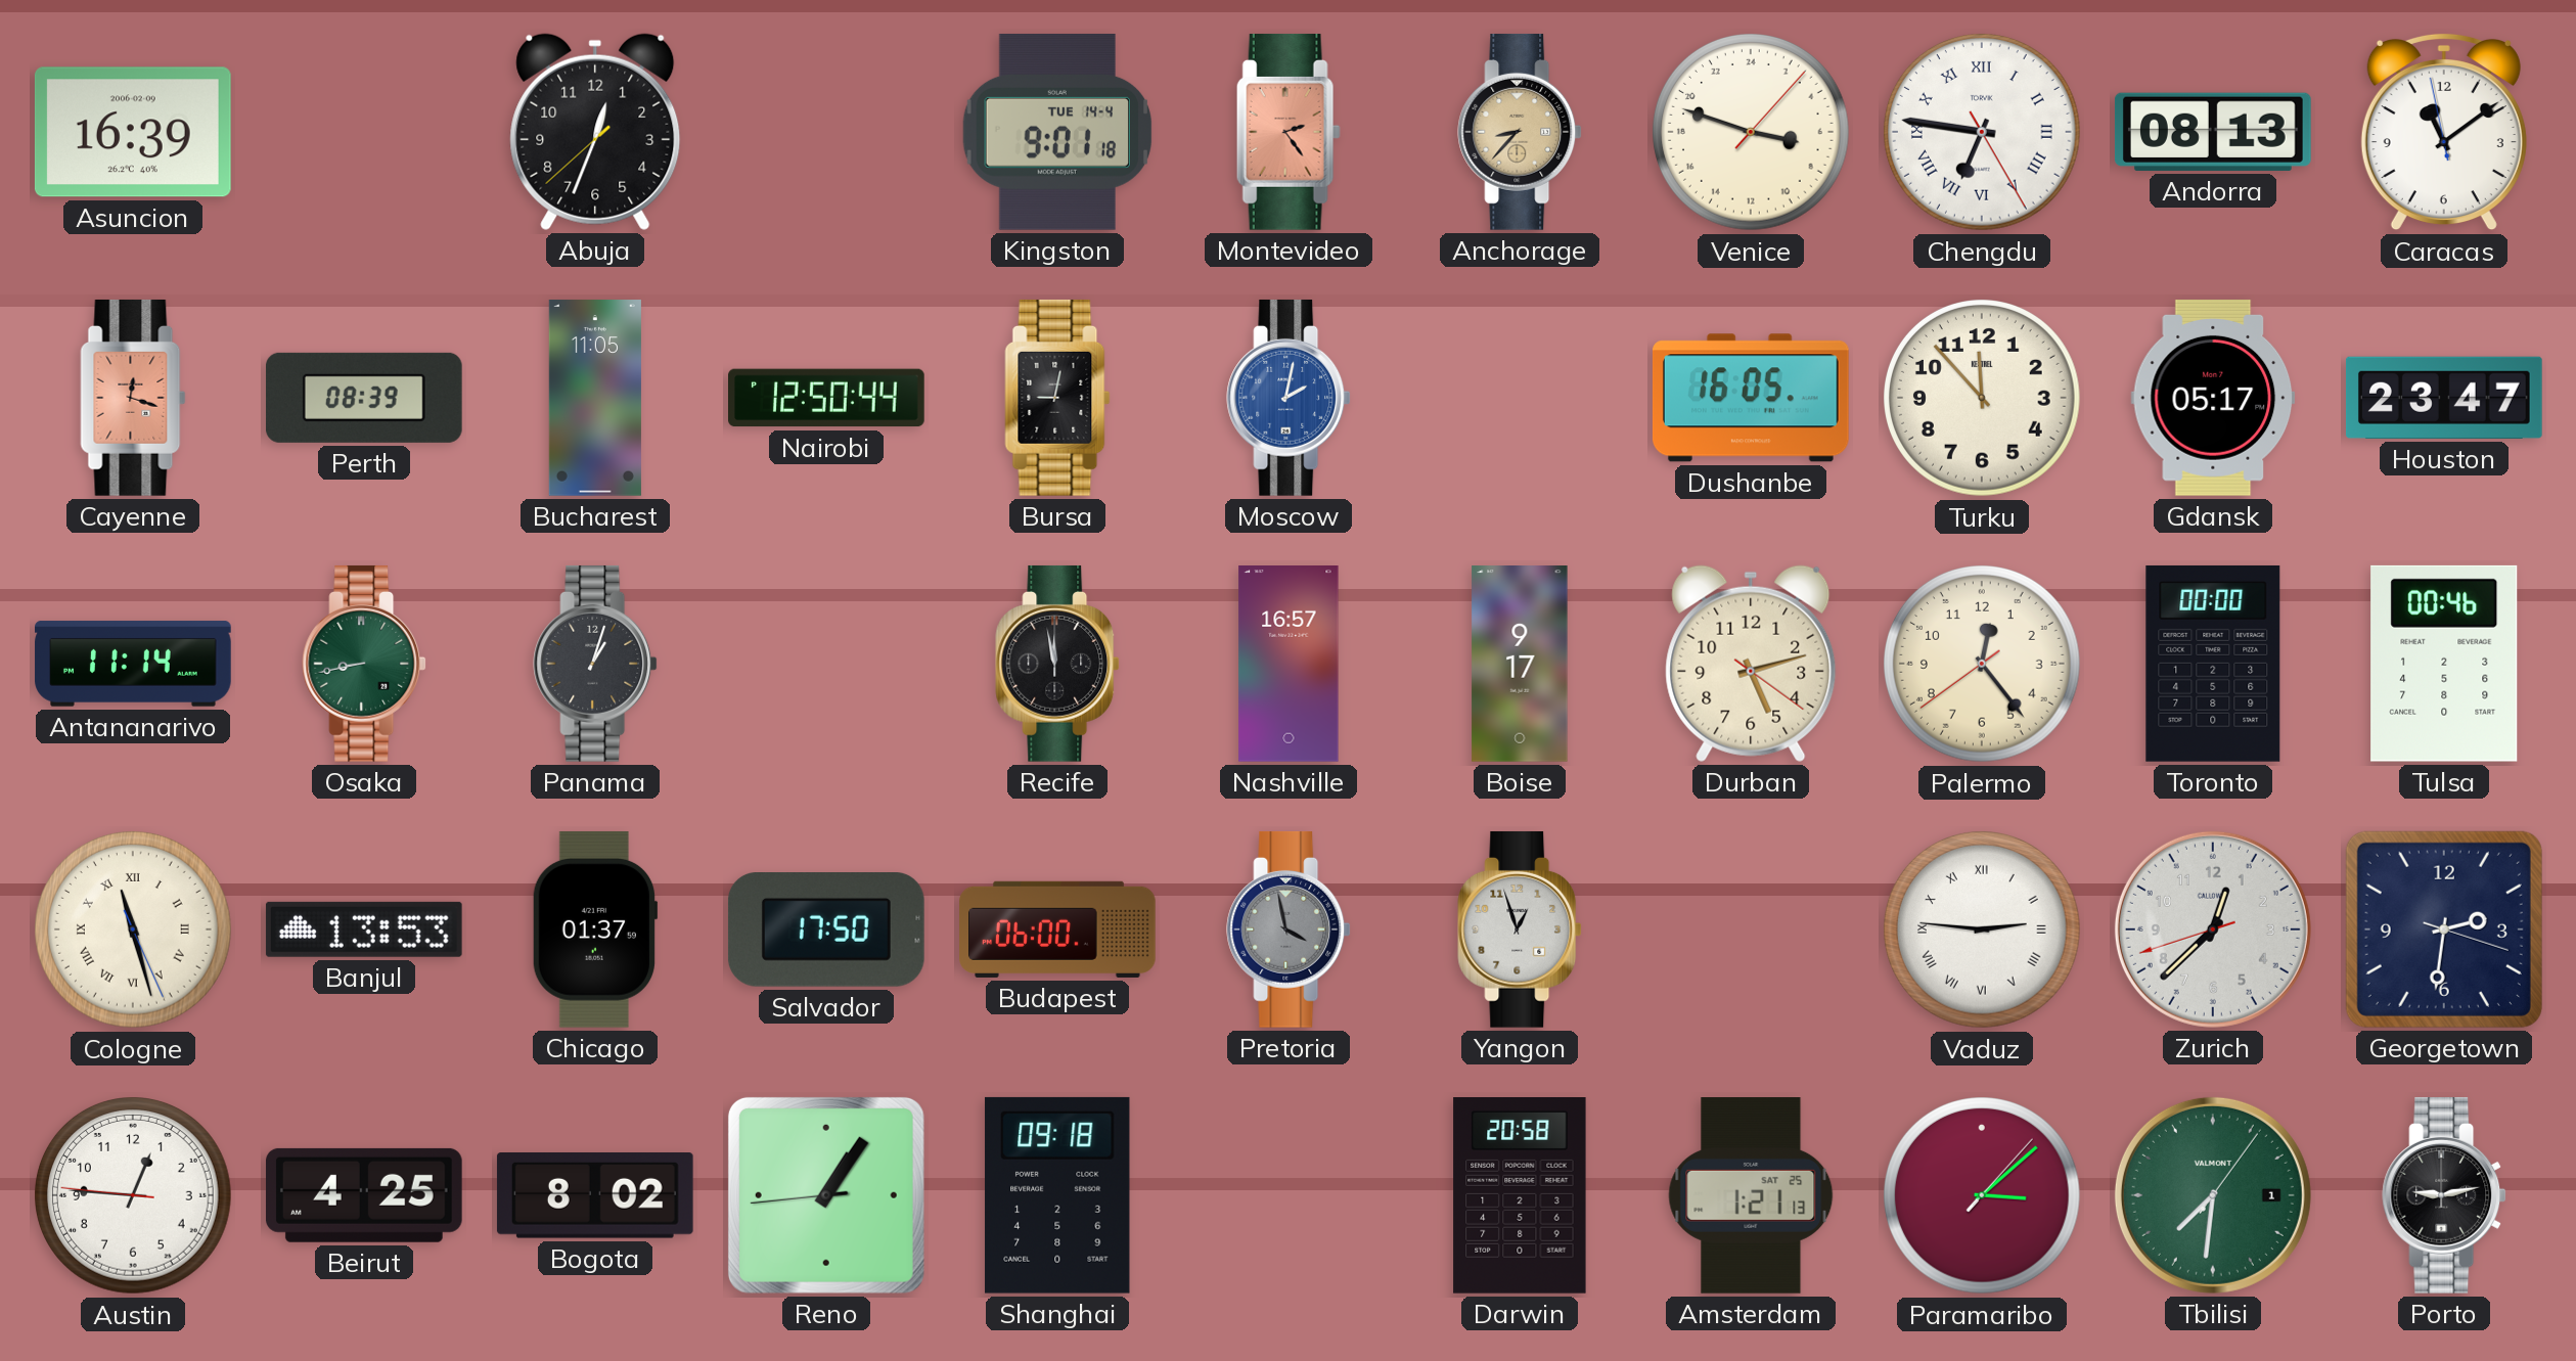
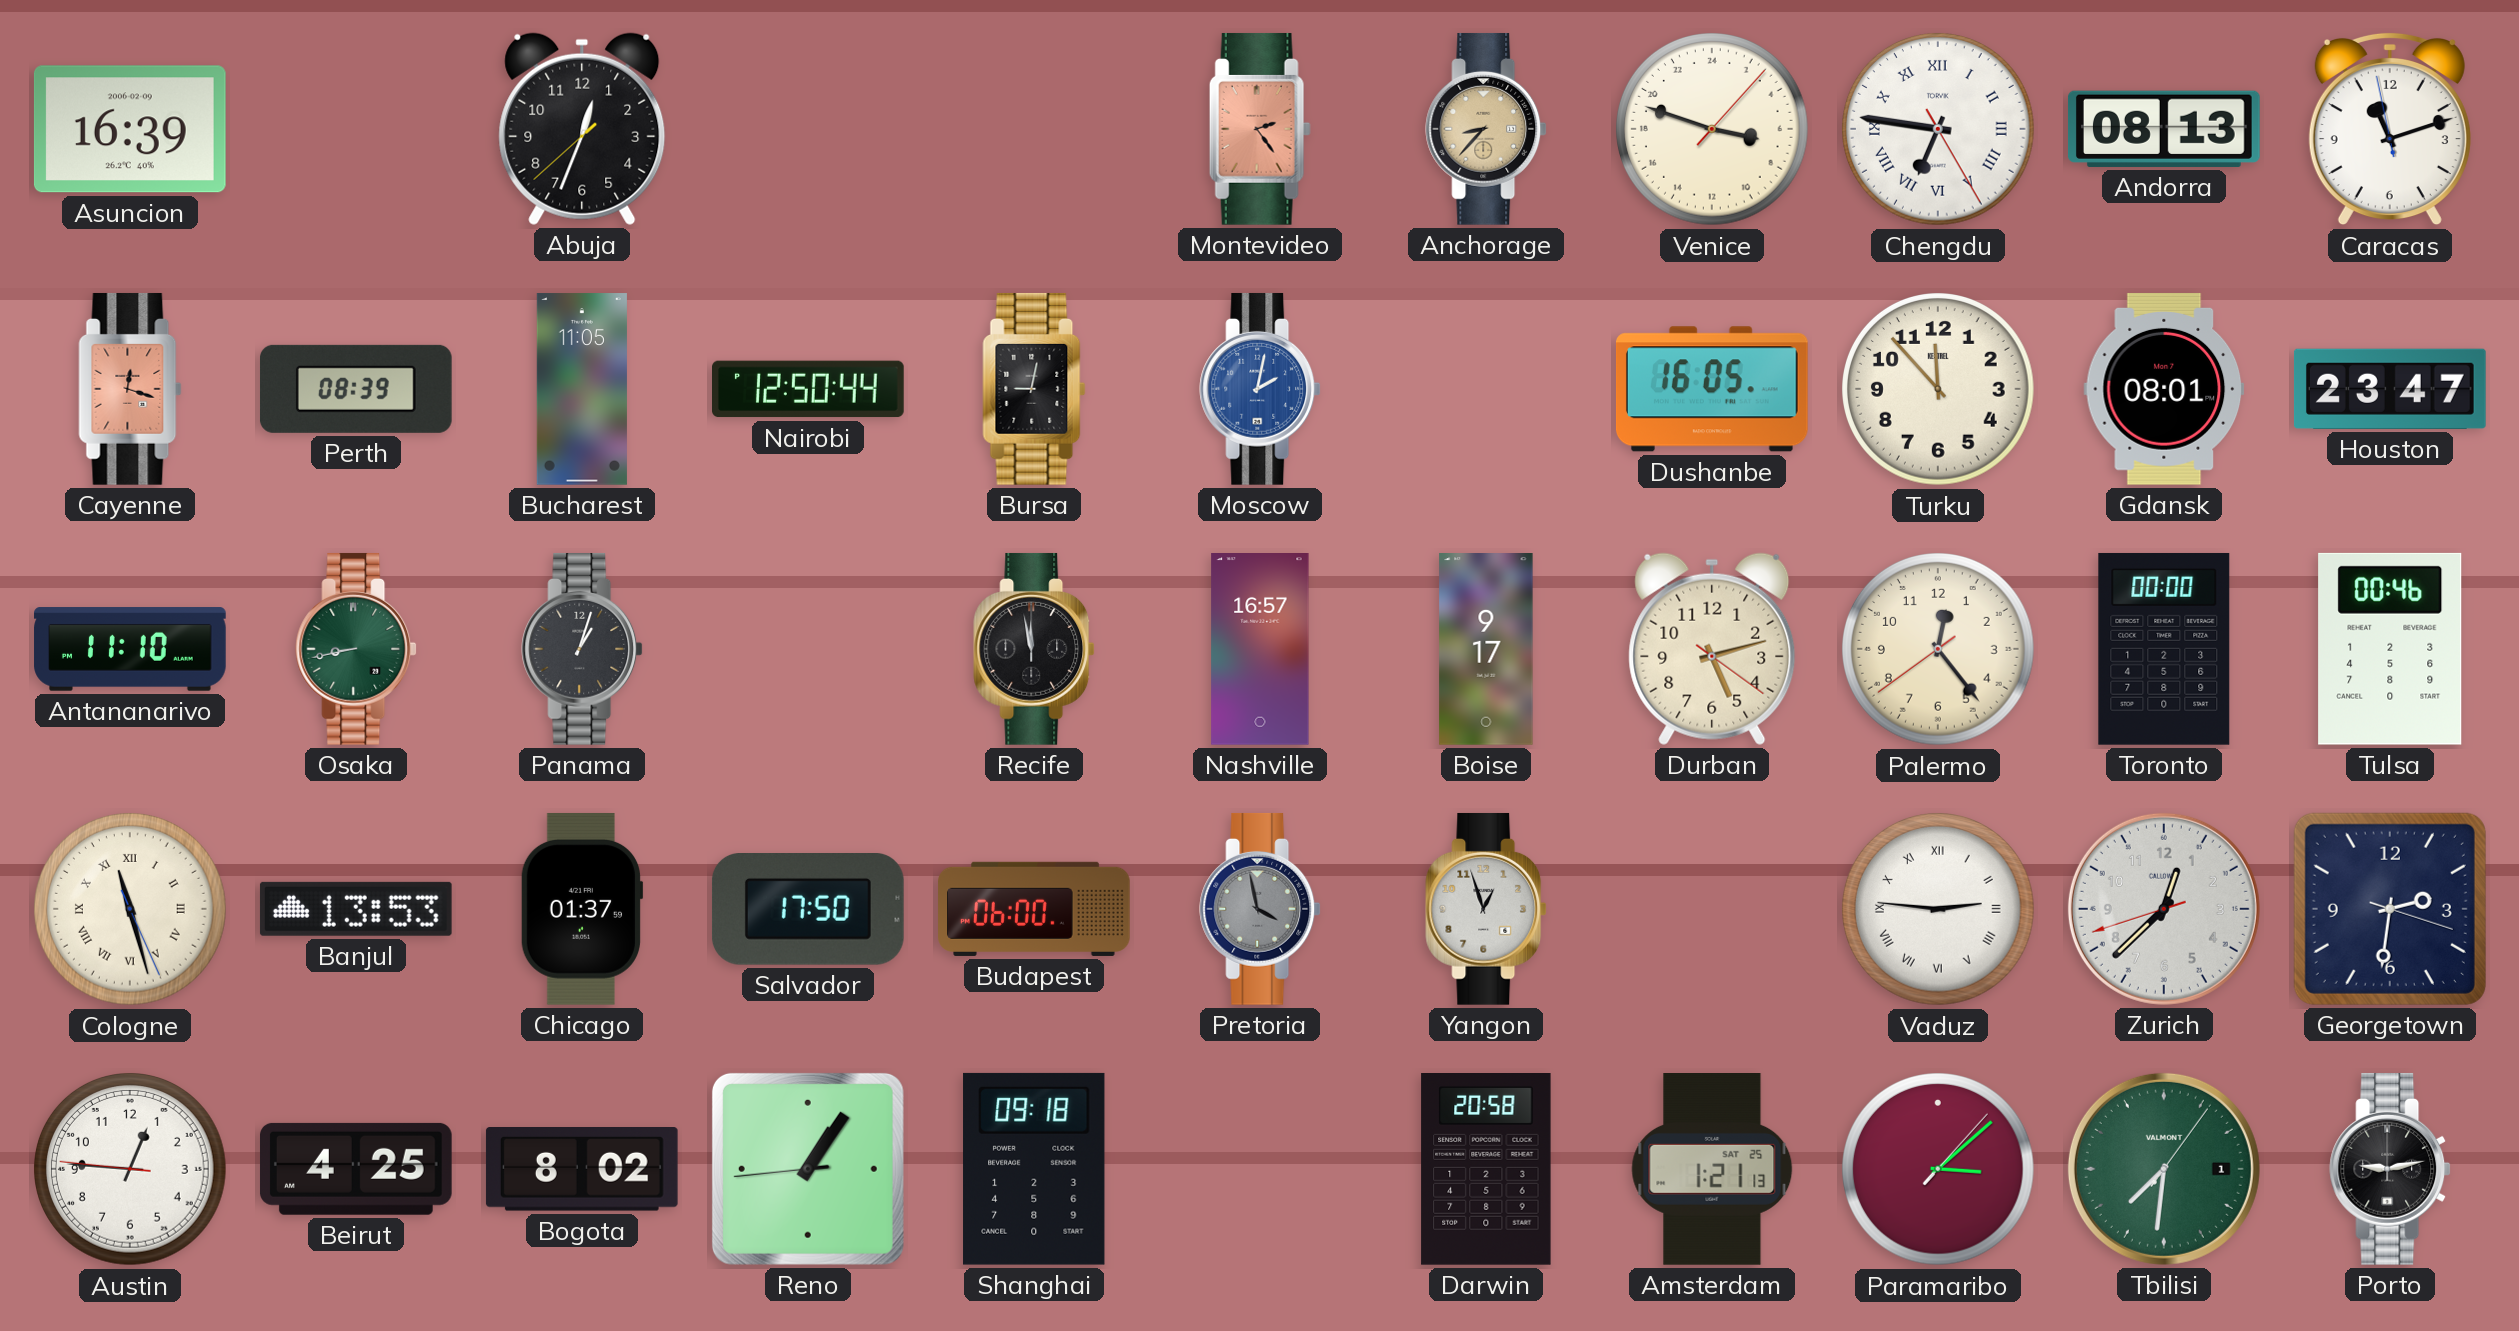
Kingston: 9:01 -> none
Caracas: 11:08 -> 11:11
Gdansk: 05:17 -> 08:01
Antananarivo: 11:14 -> 11:10
